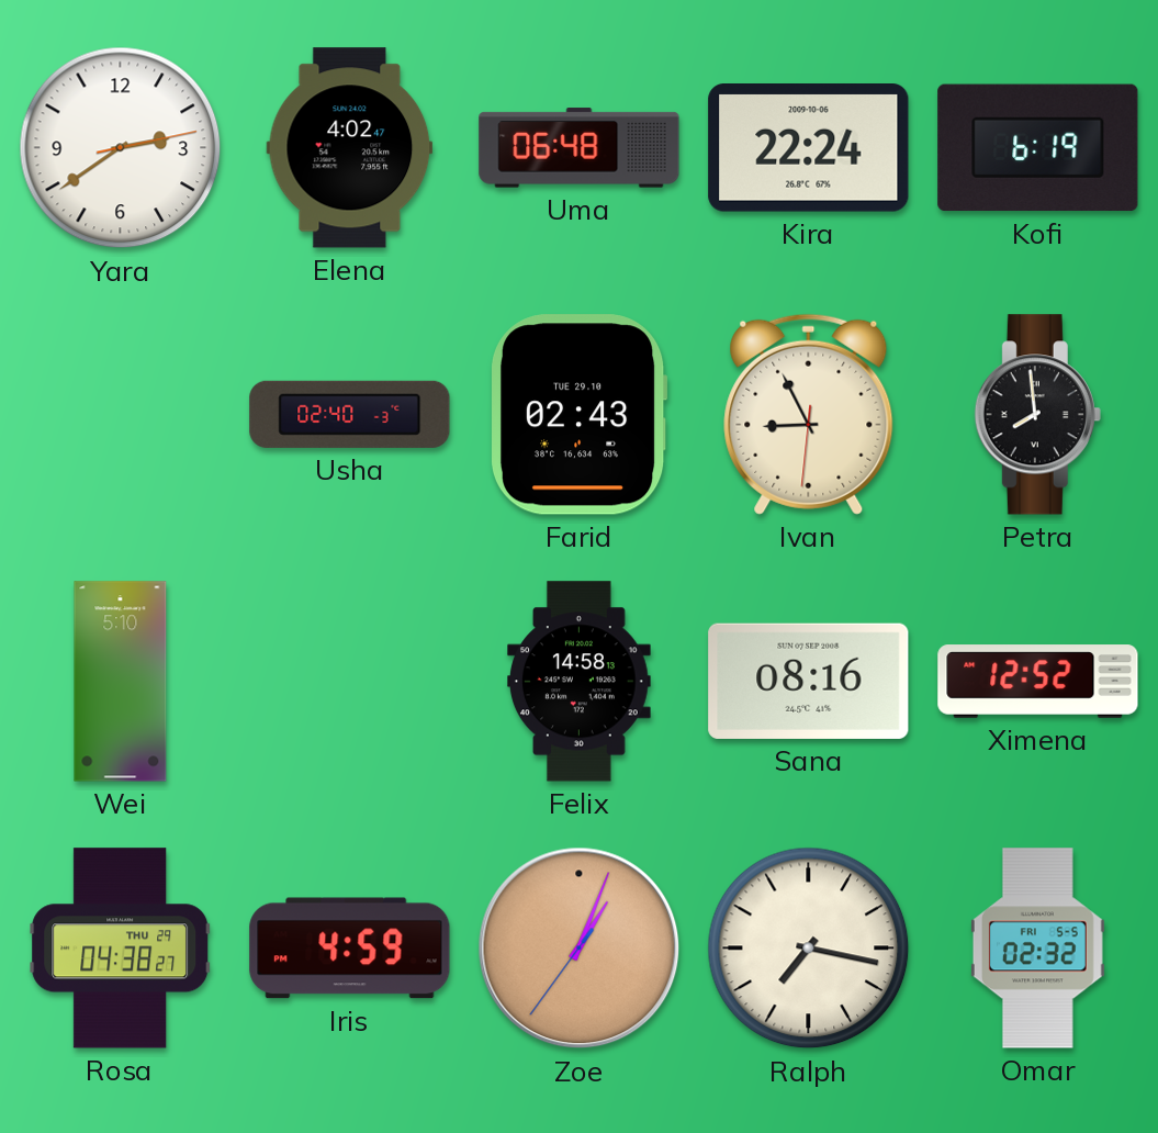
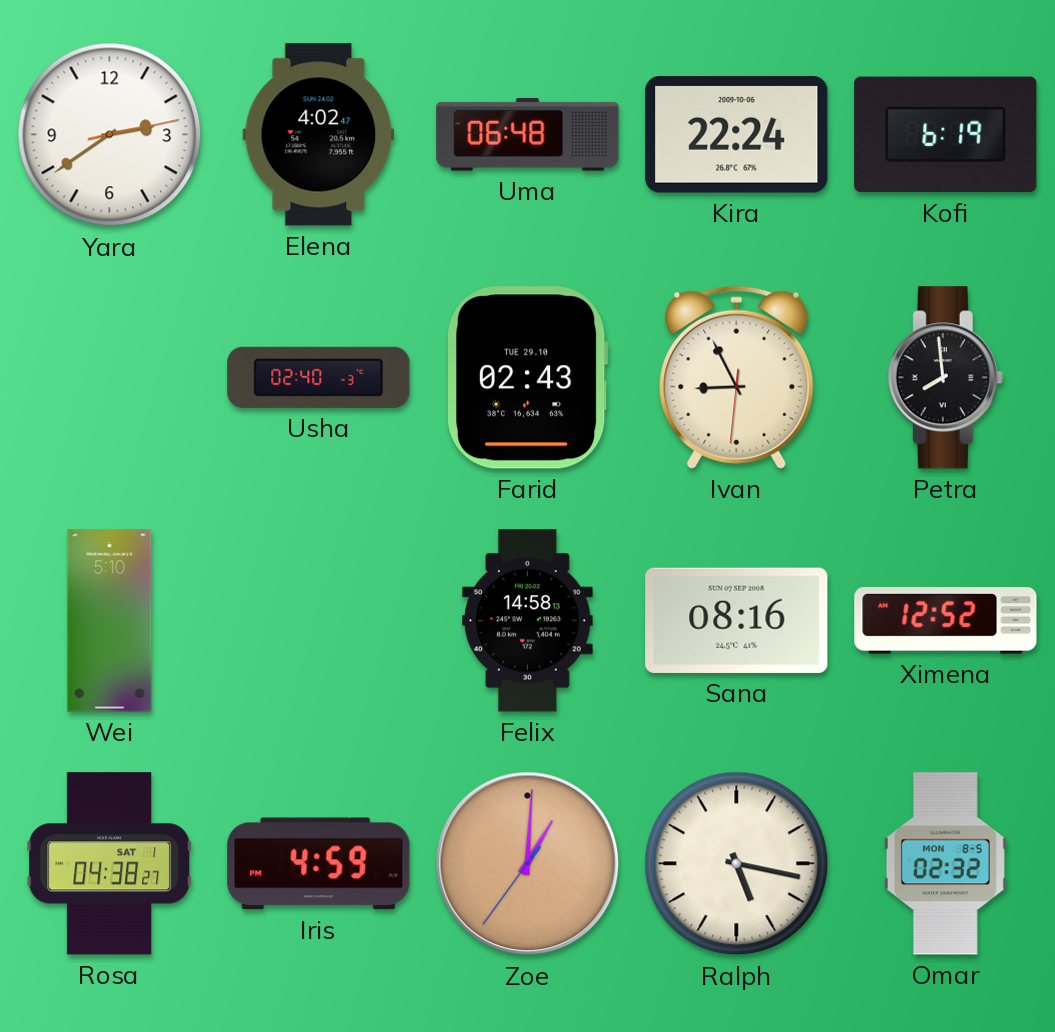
Rosa date: THU 29 -> SAT 1
Zoe: 1:03 -> 1:00
Ralph: 7:17 -> 5:17
Omar date: FRI 5-5 -> MON 8-5
